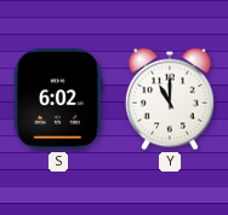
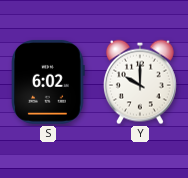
Y: 11:00 -> 10:00
